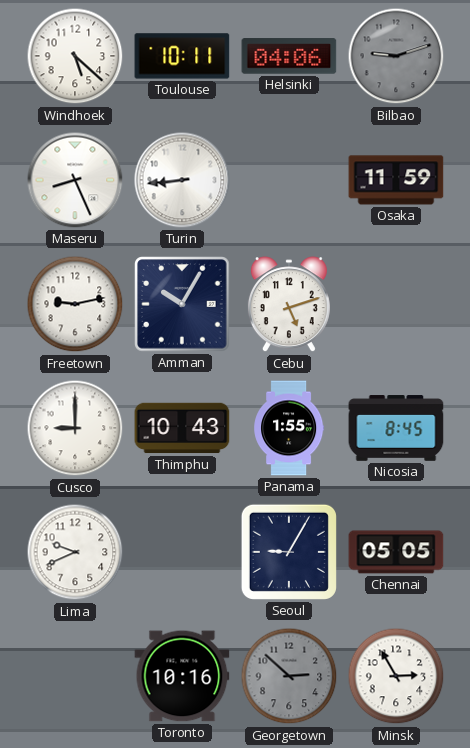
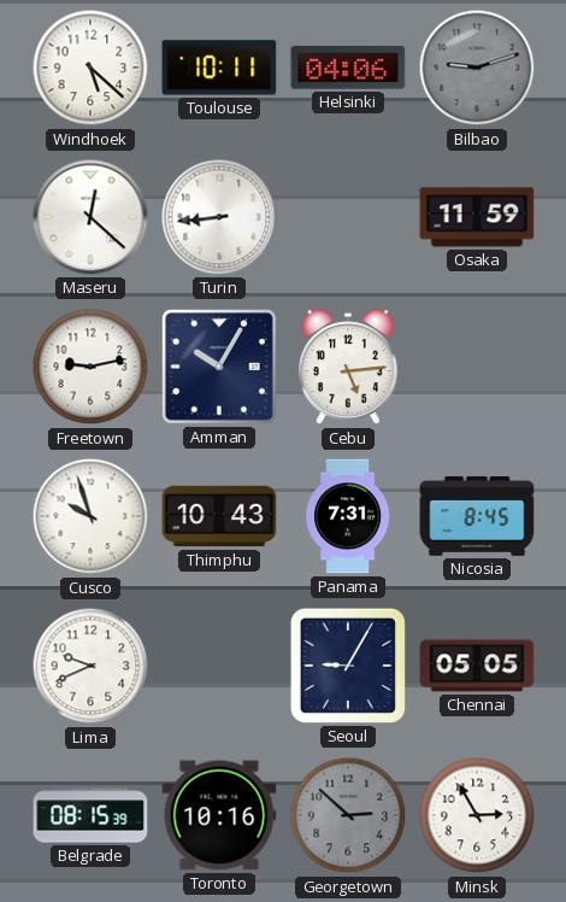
Maseru: 8:26 -> 12:22
Cebu: 5:12 -> 5:14
Cusco: 9:00 -> 9:57
Panama: 1:55 -> 7:31
Belgrade: none -> 08:15
